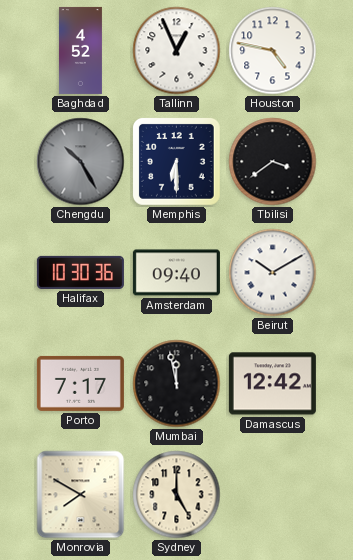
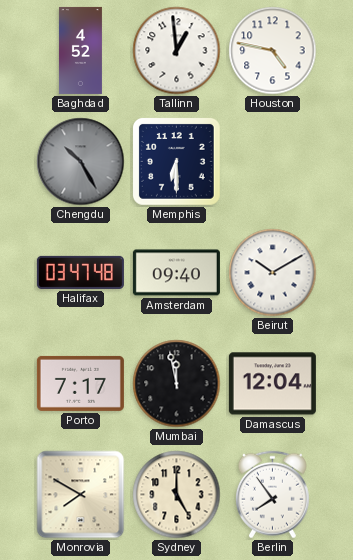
Tallinn: 12:56 -> 12:59
Tbilisi: 3:39 -> none
Halifax: 10:30 -> 03:47
Damascus: 12:42 -> 12:04
Berlin: none -> 7:54
